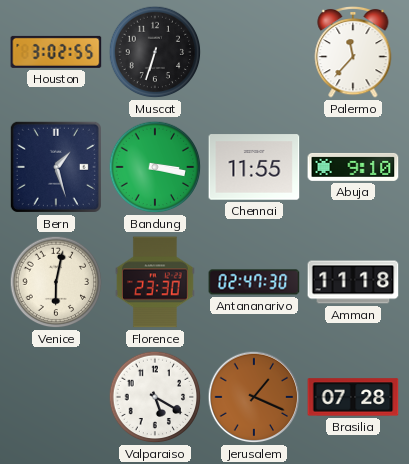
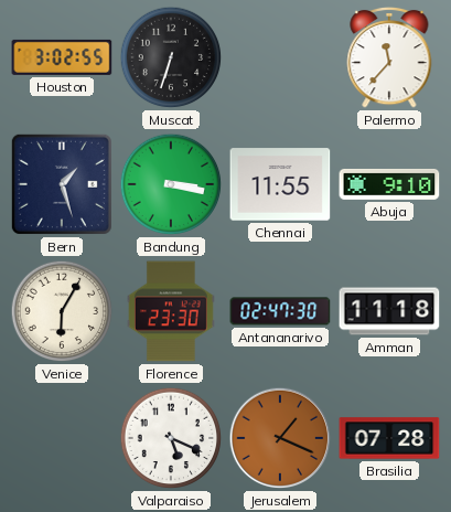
Venice: 6:02 -> 6:05
Valparaiso: 5:20 -> 5:19
